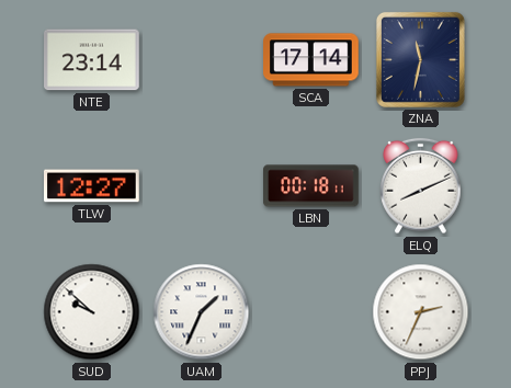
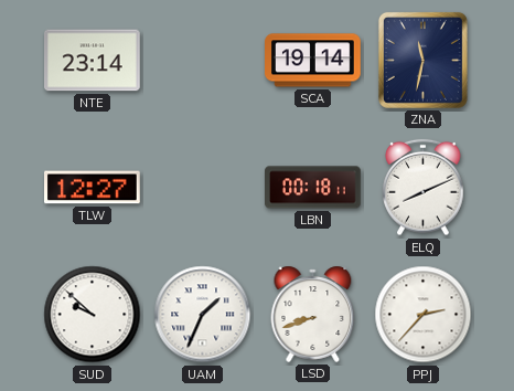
SCA: 17:14 -> 19:14
LSD: none -> 8:42
PPJ: 2:34 -> 2:37
